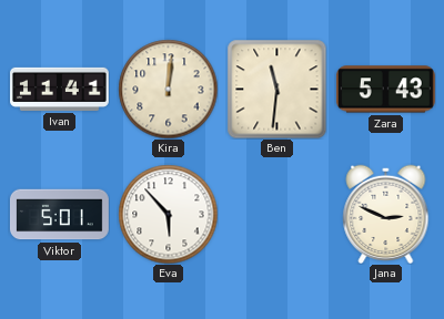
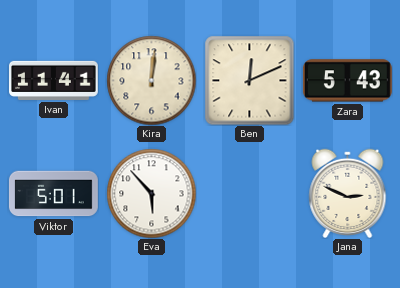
Ben: 11:31 -> 12:11
